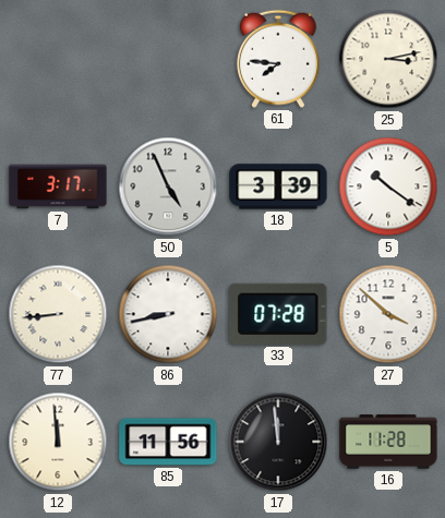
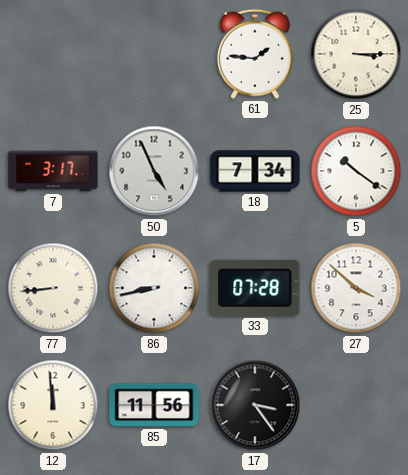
61: 7:46 -> 1:46
25: 3:13 -> 3:15
18: 3:39 -> 7:34
17: 11:59 -> 3:24
16: 11:28 -> none
